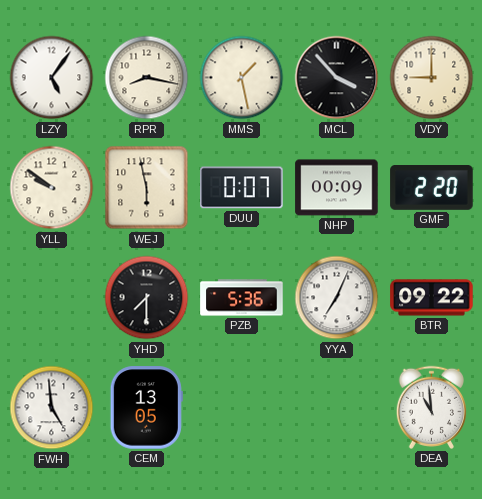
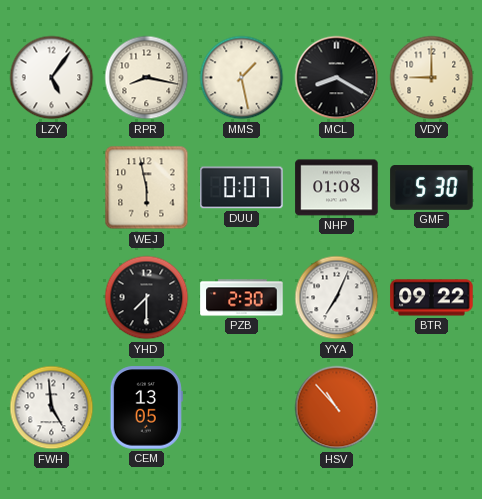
MCL: 3:53 -> 8:20
YLL: 9:51 -> none
NHP: 00:09 -> 01:08
GMF: 2:20 -> 5:30
PZB: 5:36 -> 2:30
HSV: none -> 10:53
DEA: 10:59 -> none
